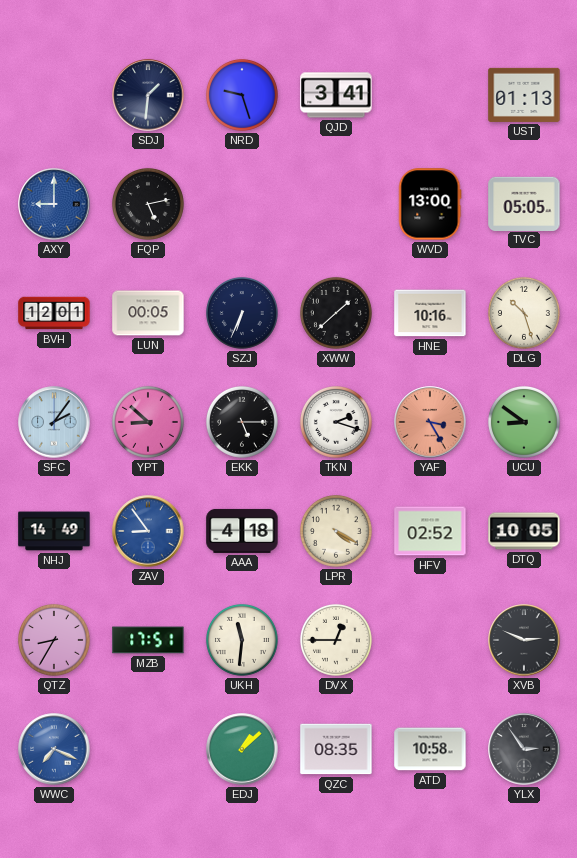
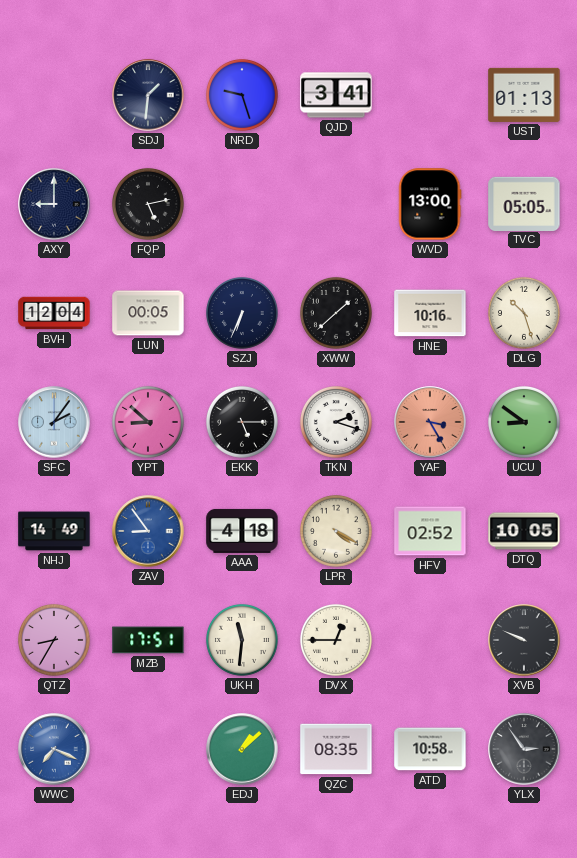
AXY dial: blue -> navy
BVH: 12:01 -> 12:04
XVB: 2:49 -> 9:49
